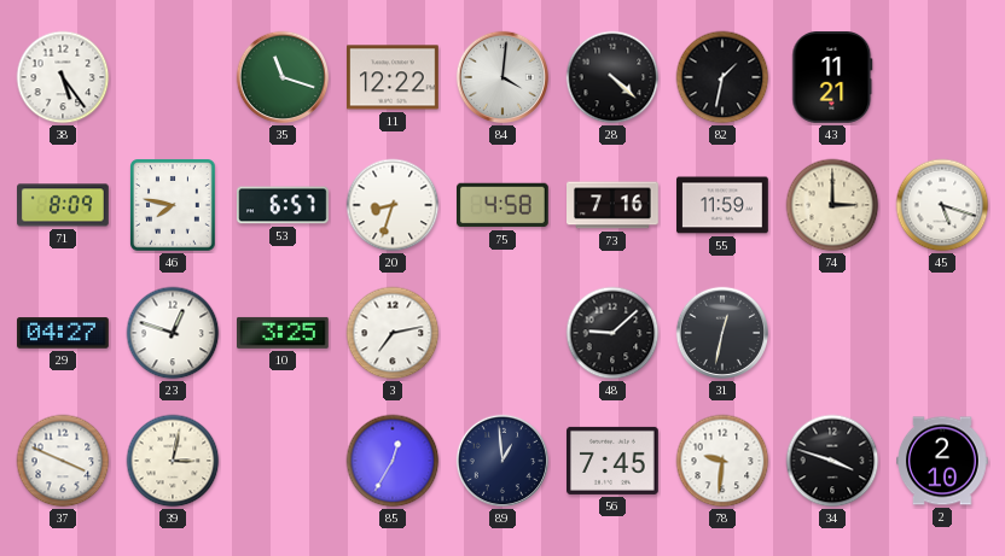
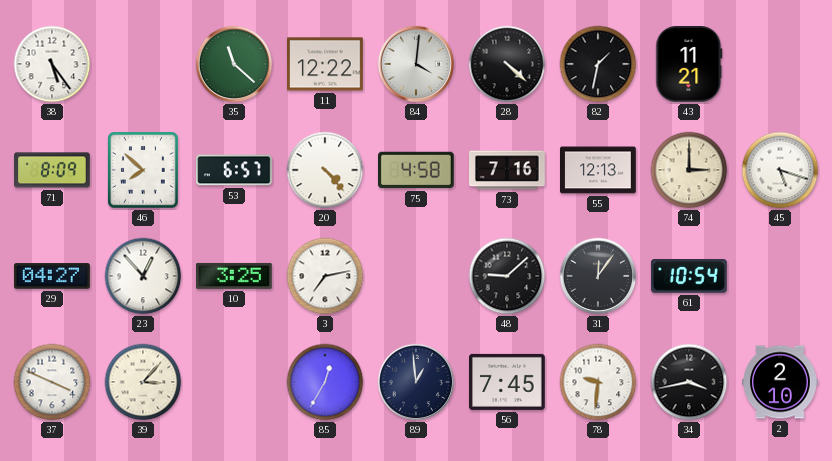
35: 11:18 -> 11:22
46: 7:47 -> 7:52
20: 8:33 -> 4:23
55: 11:59 -> 12:13
23: 12:48 -> 12:53
31: 12:32 -> 12:06
61: none -> 10:54
39: 3:02 -> 3:07
34: 3:48 -> 3:43
